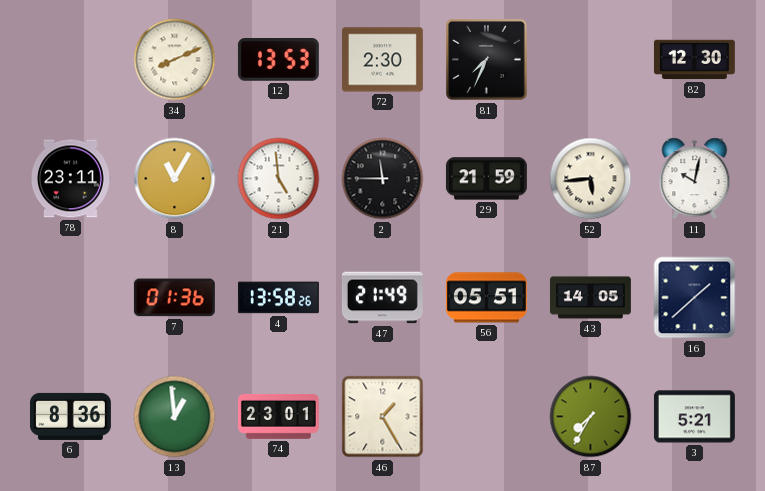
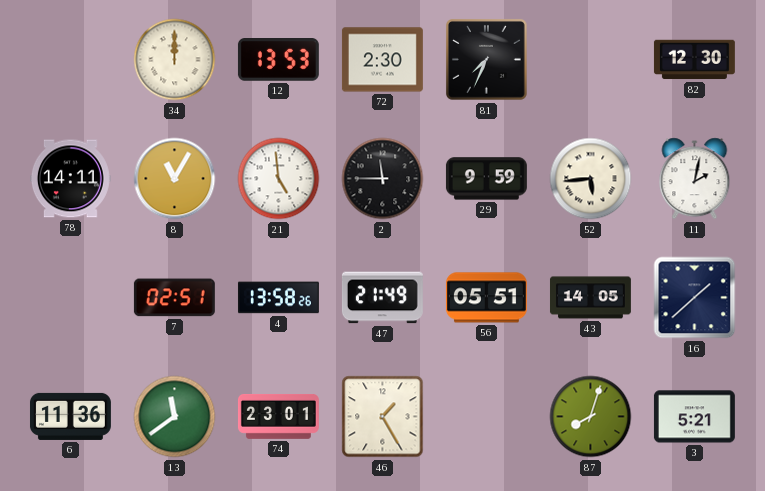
34: 8:11 -> 12:00
78: 23:11 -> 14:11
29: 21:59 -> 9:59
11: 10:02 -> 2:02
7: 01:36 -> 02:51
6: 8:36 -> 11:36
13: 12:59 -> 11:39
87: 7:35 -> 8:03
